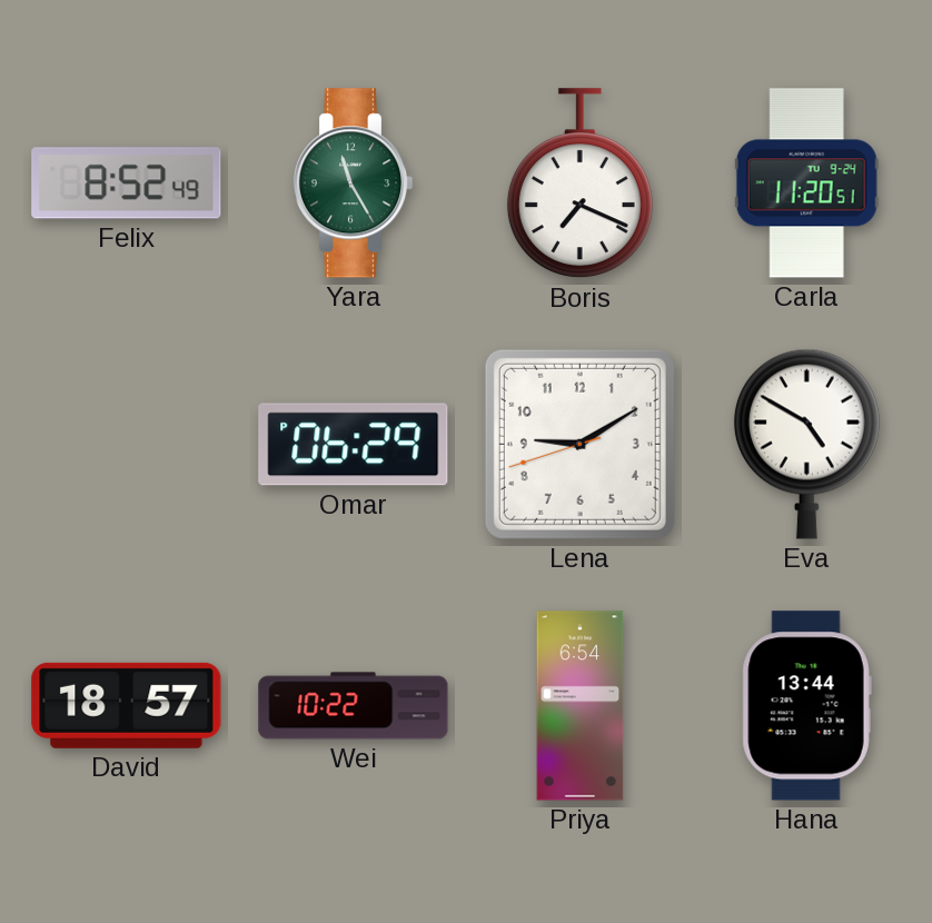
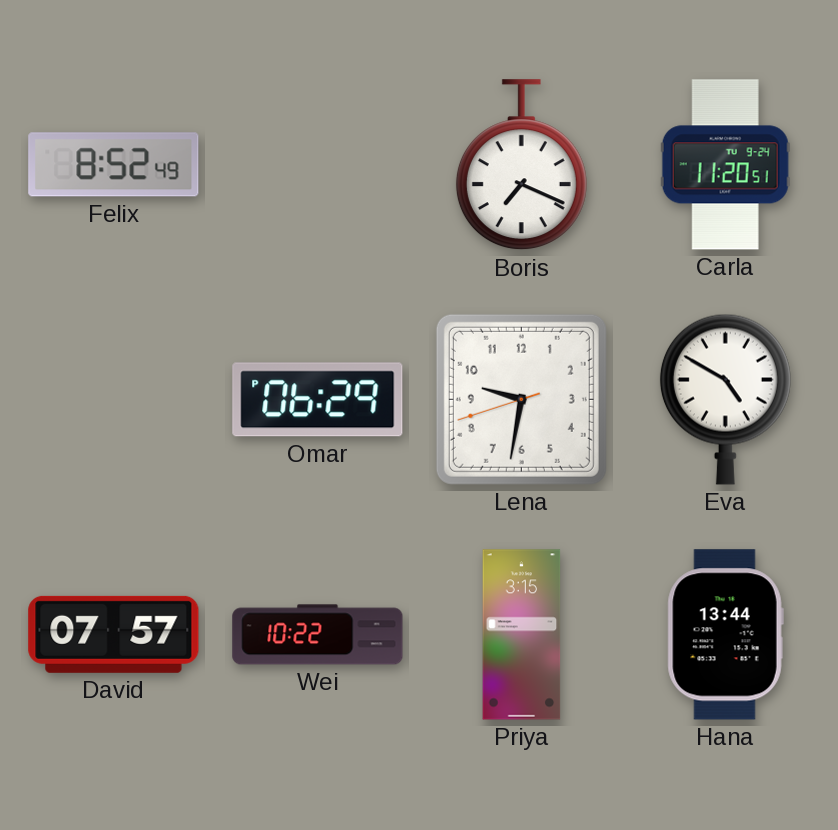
Yara: 11:25 -> none
Lena: 9:09 -> 9:31
David: 18:57 -> 07:57
Priya: 6:54 -> 3:15
